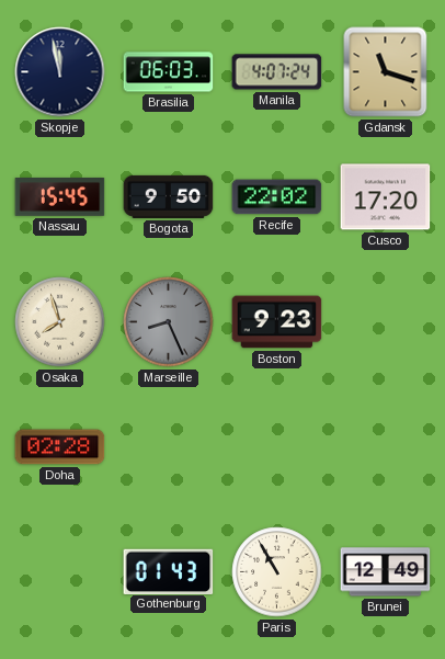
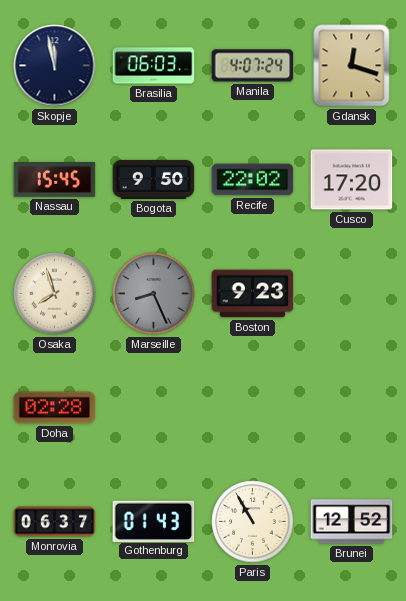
Gdansk: 11:18 -> 12:18
Monrovia: none -> 06:37
Brunei: 12:49 -> 12:52
